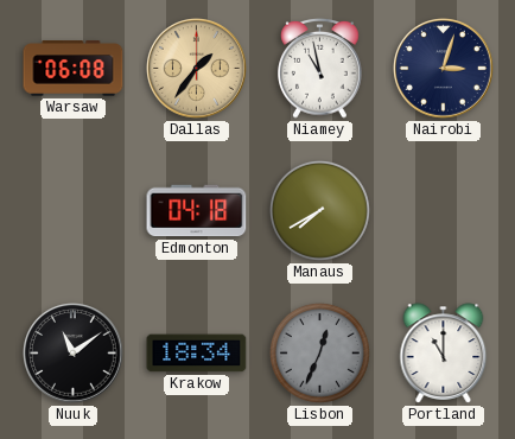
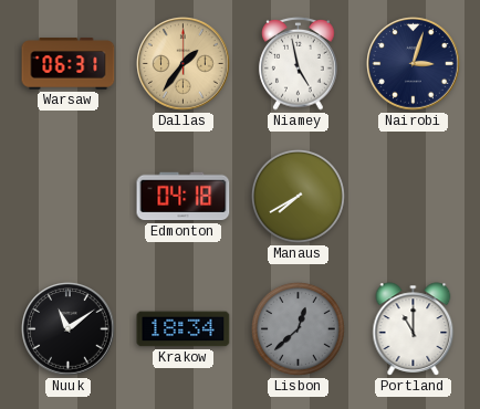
Warsaw: 06:08 -> 06:31
Niamey: 10:58 -> 4:58
Lisbon: 12:34 -> 12:38
